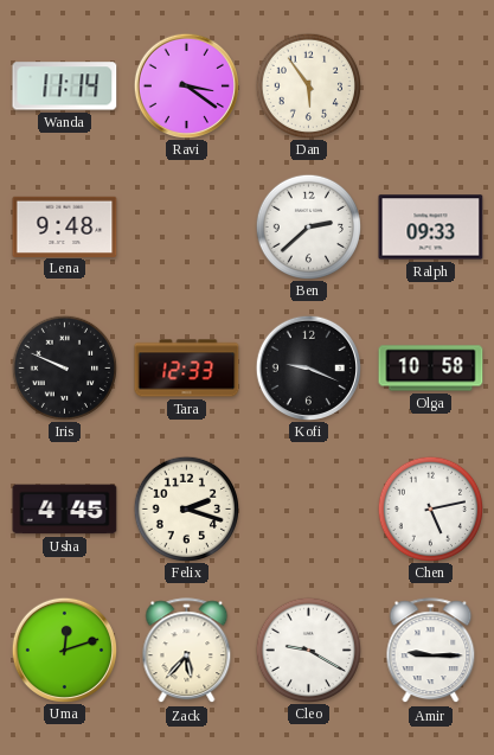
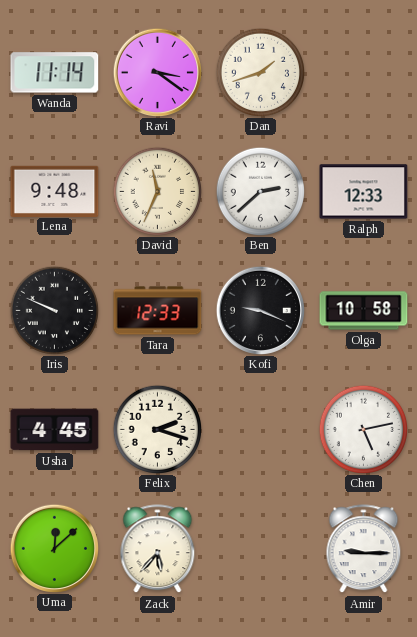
Dan: 5:54 -> 1:42
David: none -> 11:34
Ralph: 09:33 -> 12:33
Uma: 12:12 -> 12:08
Cleo: 9:20 -> none
